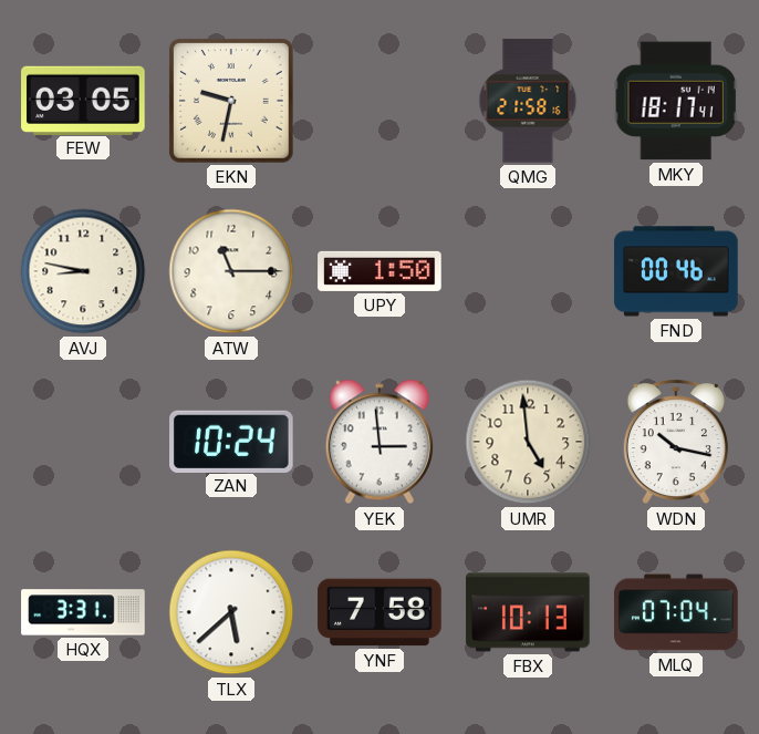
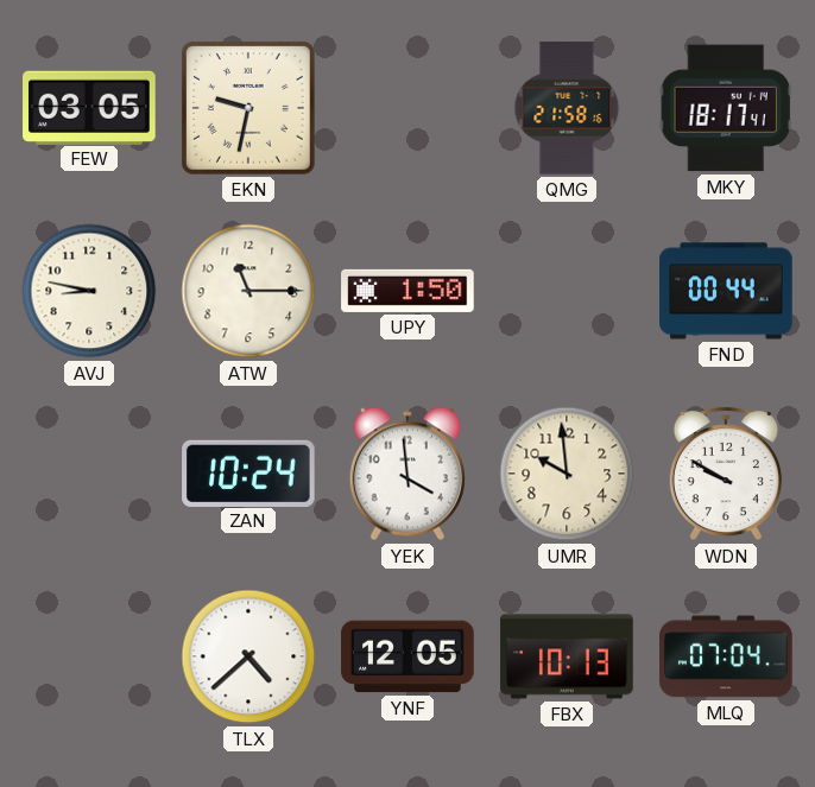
FND: 00:46 -> 00:44
YEK: 2:59 -> 3:59
UMR: 4:59 -> 9:59
WDN: 10:17 -> 9:50
HQX: 3:31 -> none
TLX: 5:38 -> 4:38
YNF: 7:58 -> 12:05
